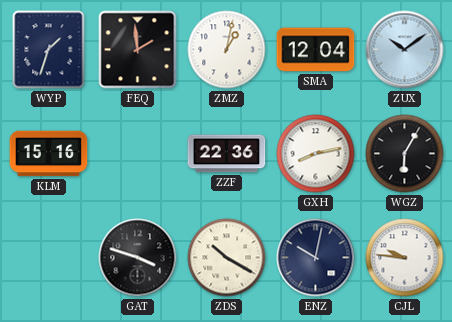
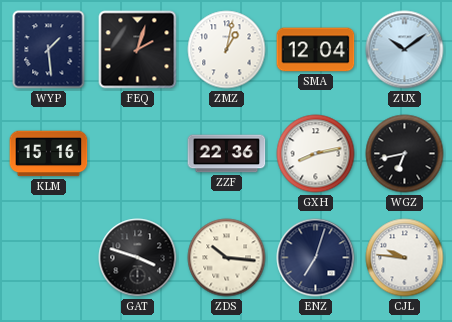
WYP: 1:33 -> 1:29
FEQ: 1:59 -> 2:03
WGZ: 6:05 -> 6:43
ZDS: 10:20 -> 10:16
ENZ: 10:02 -> 7:03
